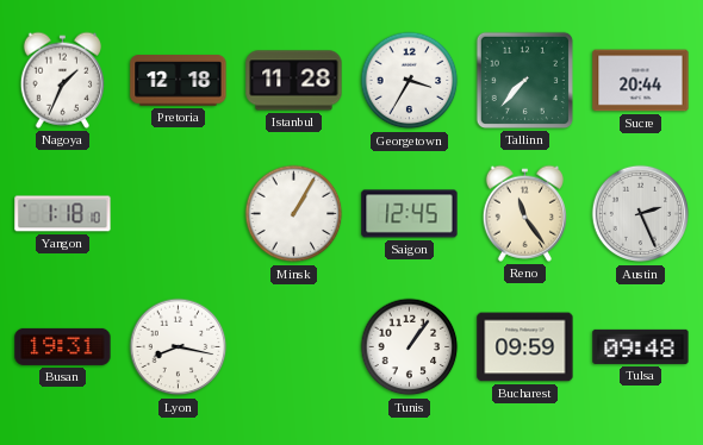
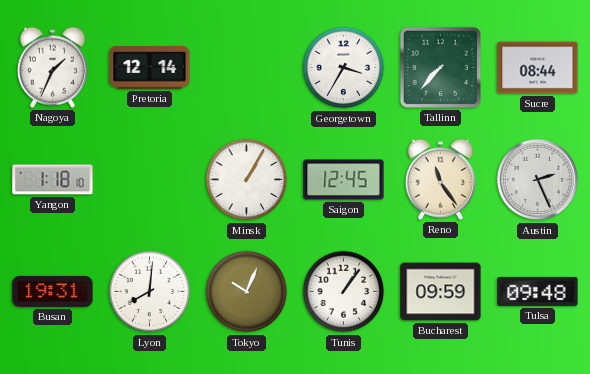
Pretoria: 12:18 -> 12:14
Istanbul: 11:28 -> none
Sucre: 20:44 -> 08:44
Lyon: 8:17 -> 8:01
Tokyo: none -> 10:04
